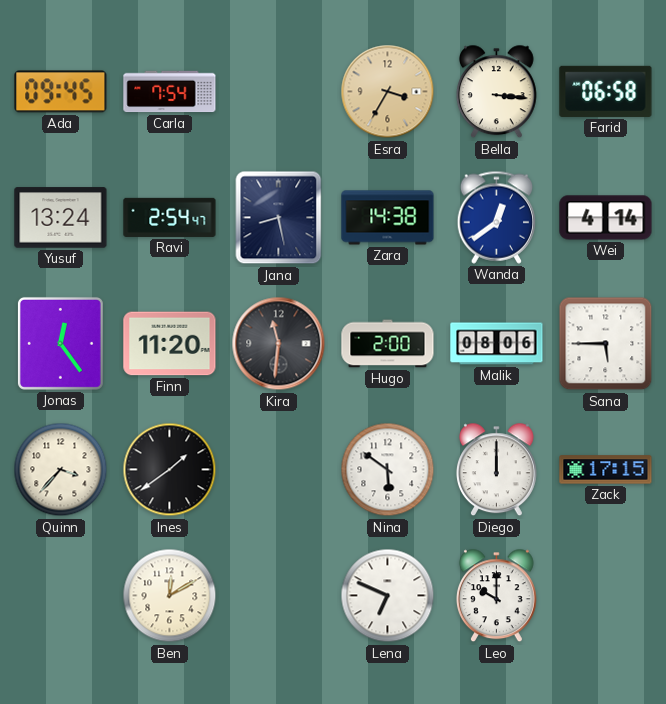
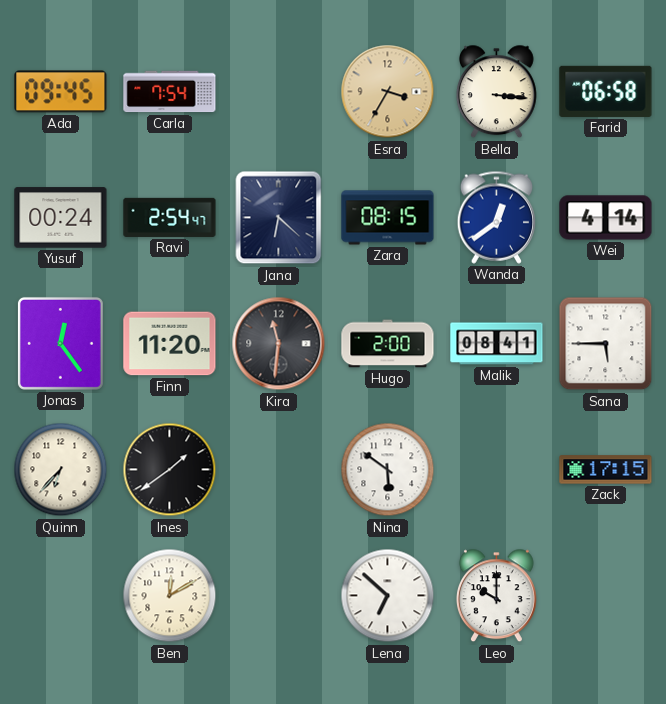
Yusuf: 13:24 -> 00:24
Jana: 8:28 -> 6:22
Zara: 14:38 -> 08:15
Malik: 08:06 -> 08:41
Quinn: 3:37 -> 6:37
Diego: 12:00 -> none
Lena: 6:49 -> 6:52
